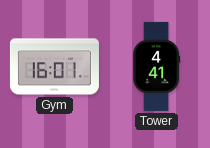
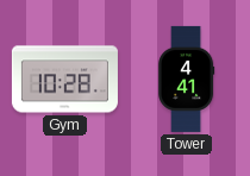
Gym: 16:01 -> 10:28
